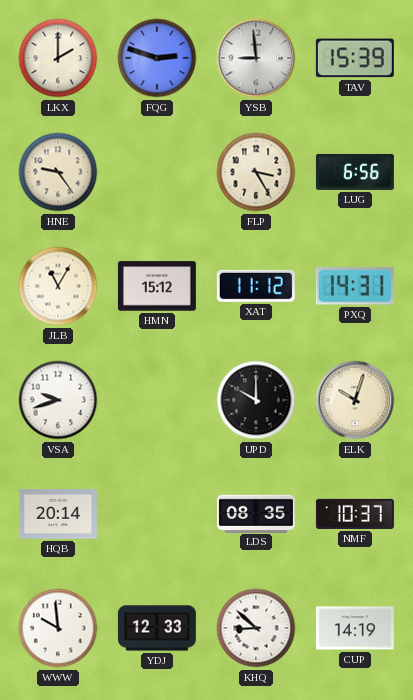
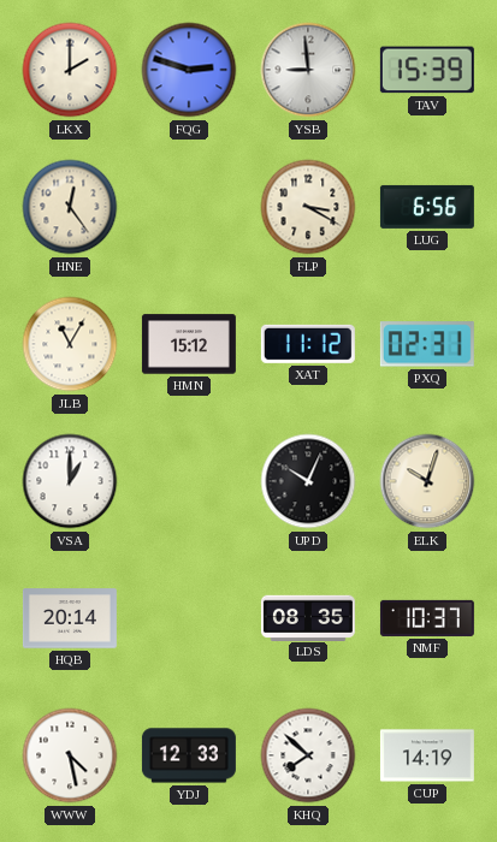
HNE: 9:24 -> 12:24
FLP: 3:25 -> 3:20
PXQ: 14:31 -> 02:31
VSA: 9:42 -> 1:00
UPD: 10:00 -> 10:04
WWW: 9:59 -> 4:28
KHQ: 8:52 -> 7:52
